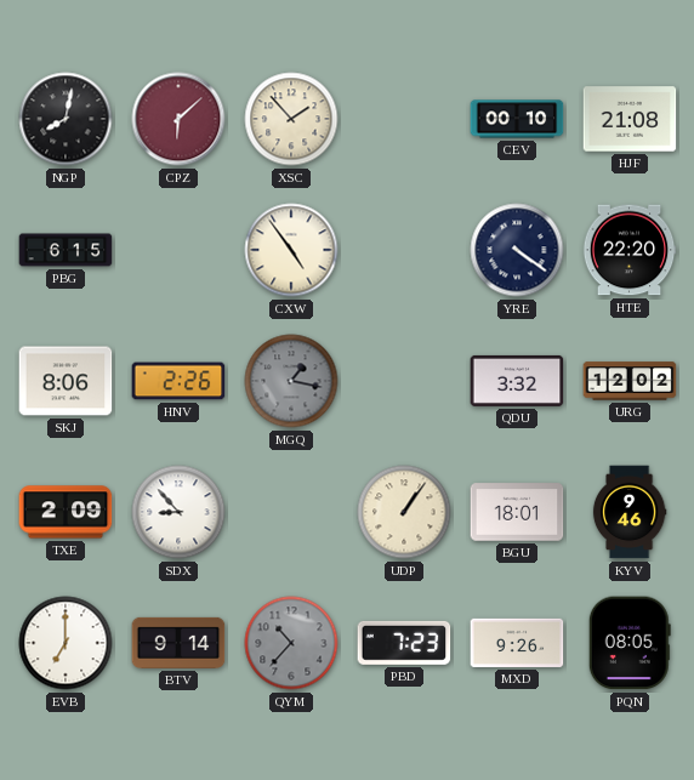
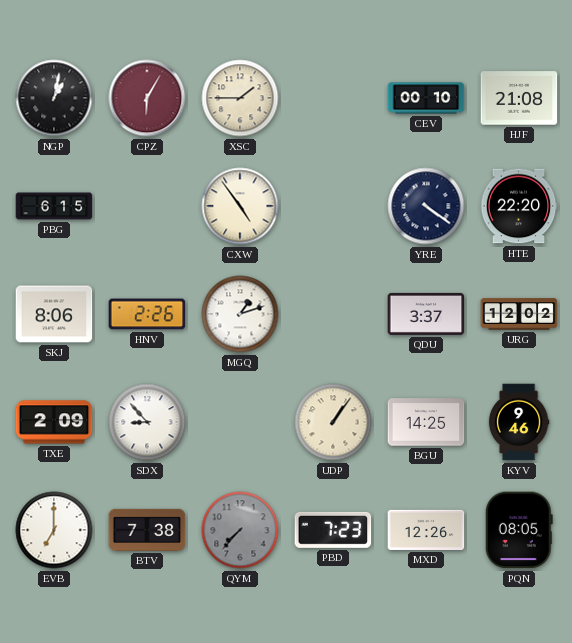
NGP: 8:02 -> 1:02
CPZ: 6:08 -> 6:05
XSC: 1:53 -> 1:45
MGQ: 1:17 -> 1:12
MGQ dial: grey -> white
QDU: 3:32 -> 3:37
BGU: 18:01 -> 14:25
BTV: 9:14 -> 7:38
QYM: 10:37 -> 7:37
MXD: 9:26 -> 12:26
